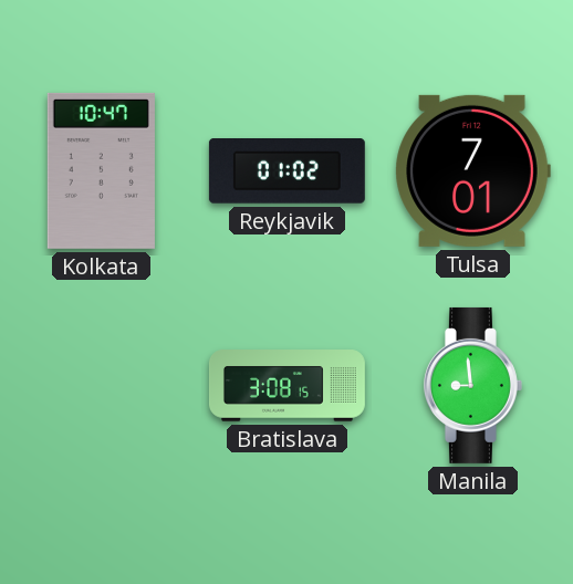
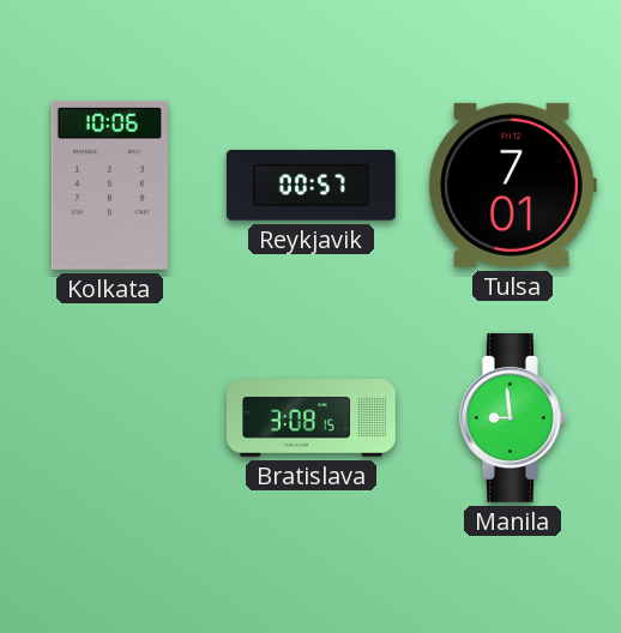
Kolkata: 10:47 -> 10:06
Reykjavik: 01:02 -> 00:57
